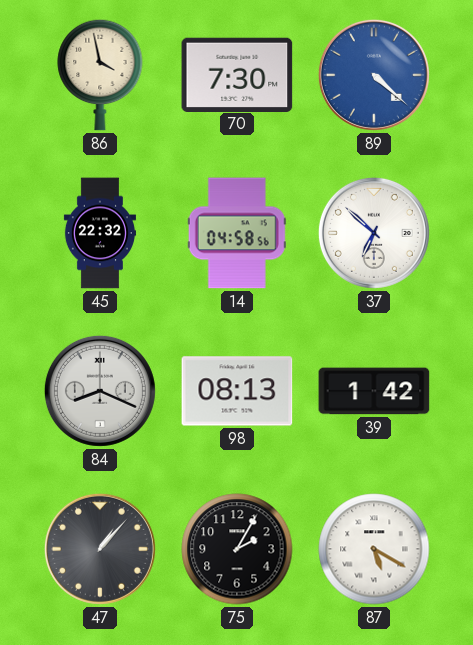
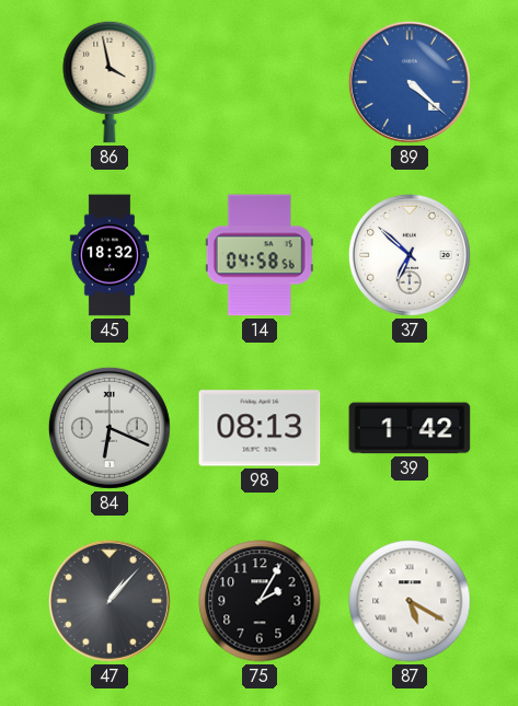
70: 7:30 -> none
45: 22:32 -> 18:32
84: 8:19 -> 6:19
